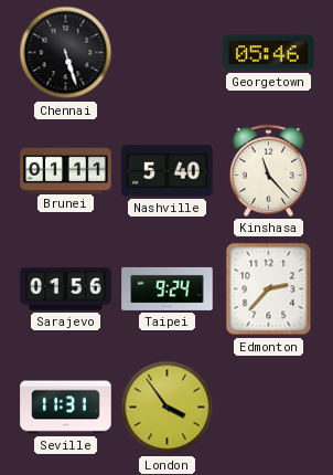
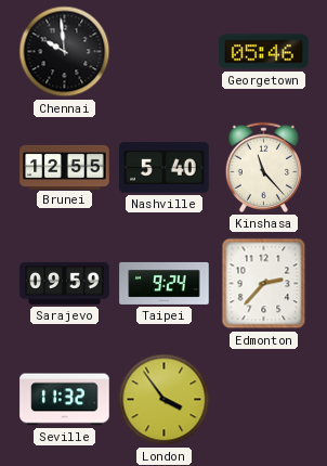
Chennai: 5:27 -> 9:59
Brunei: 01:11 -> 12:55
Sarajevo: 01:56 -> 09:59
Seville: 11:31 -> 11:32
